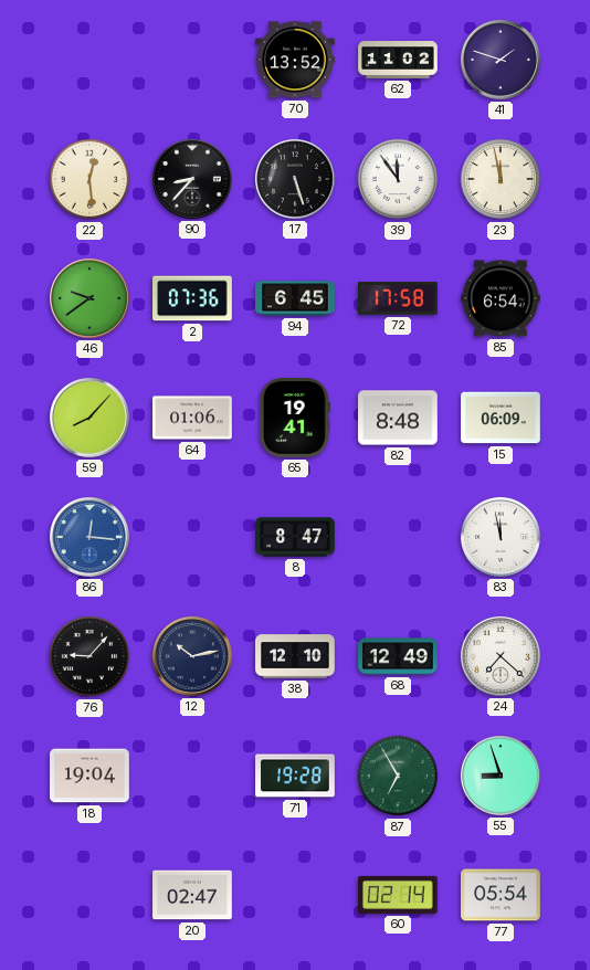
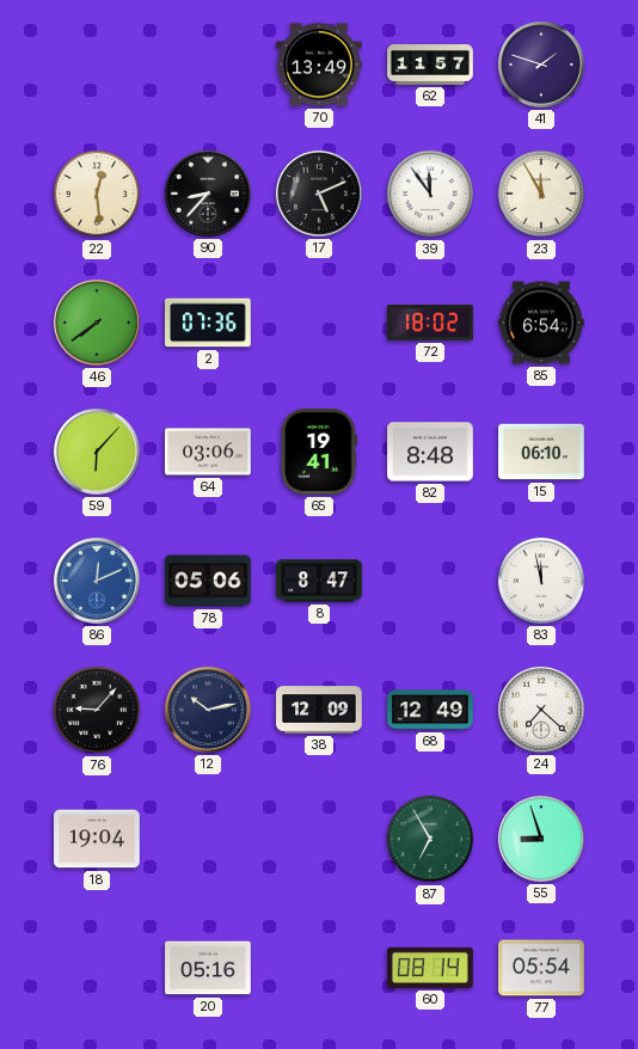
70: 13:52 -> 13:49
62: 11:02 -> 11:57
17: 5:27 -> 5:11
23: 11:58 -> 11:55
46: 9:39 -> 7:39
94: 6:45 -> none
72: 17:58 -> 18:02
59: 8:07 -> 6:07
64: 01:06 -> 03:06
15: 06:09 -> 06:10
86: 12:16 -> 12:11
78: none -> 05:06
38: 12:10 -> 12:09
71: 19:28 -> none
20: 02:47 -> 05:16
60: 02:14 -> 08:14
